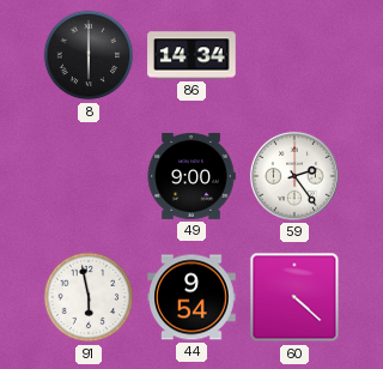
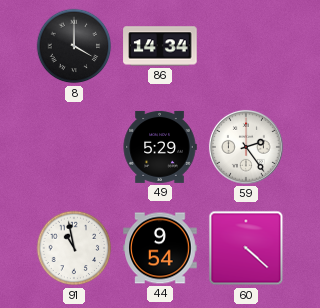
8: 6:00 -> 4:00
49: 9:00 -> 5:29
91: 5:58 -> 10:58
